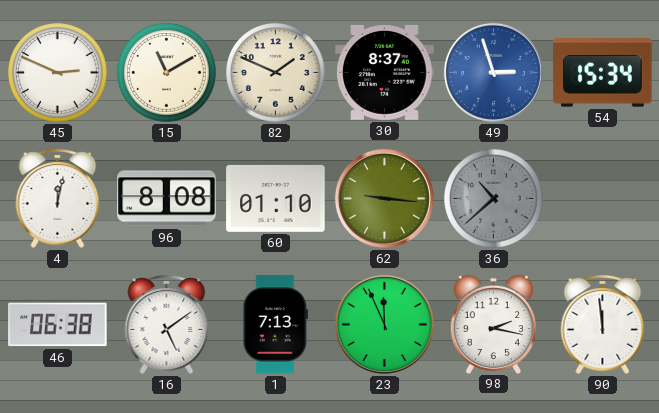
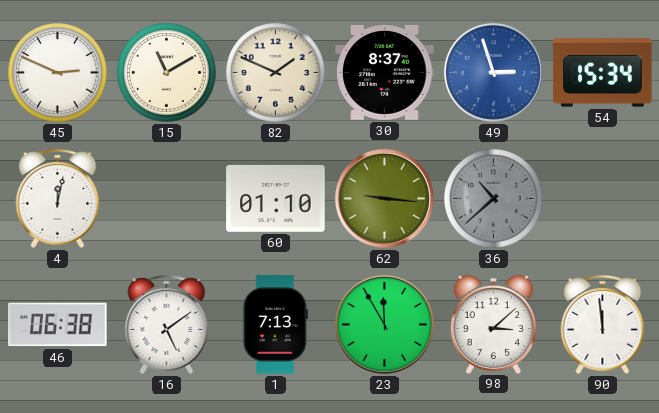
96: 8:08 -> none
23: 11:56 -> 11:55
98: 2:17 -> 3:08
